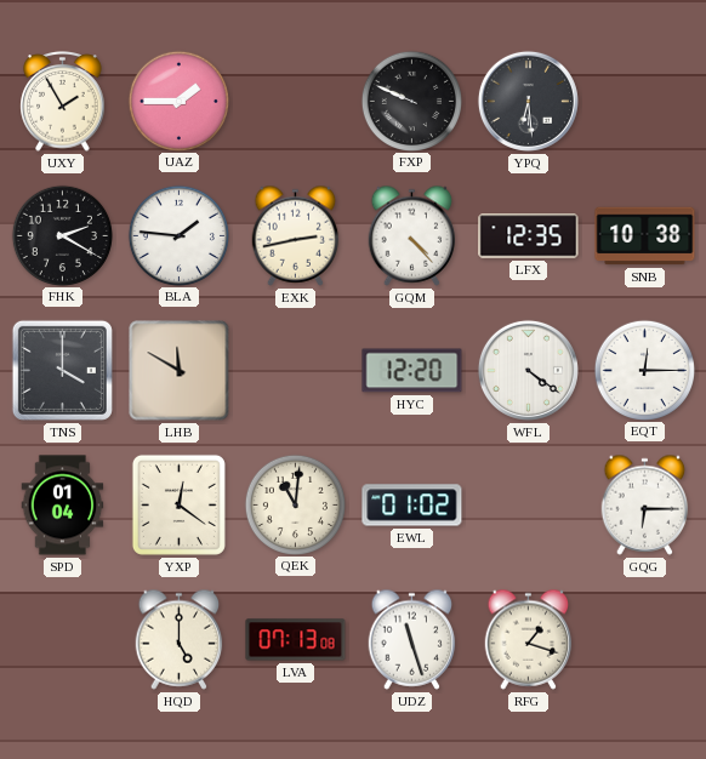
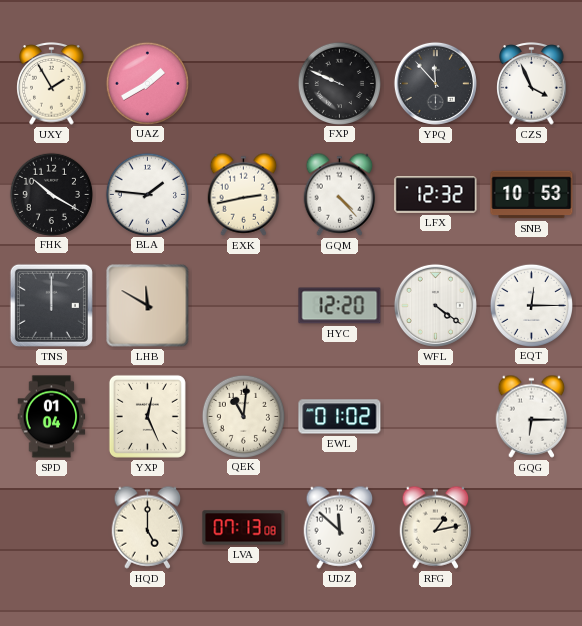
UAZ: 1:45 -> 1:40
YPQ: 6:29 -> 11:53
CZS: none -> 3:56
FHK: 2:20 -> 10:20
LFX: 12:35 -> 12:32
SNB: 10:38 -> 10:53
TNS: 4:00 -> 12:00
YXP: 12:21 -> 12:26
UDZ: 11:27 -> 11:52
RFG: 1:18 -> 1:13
